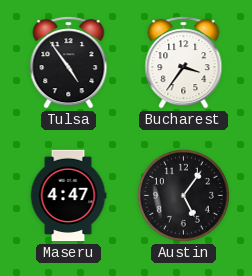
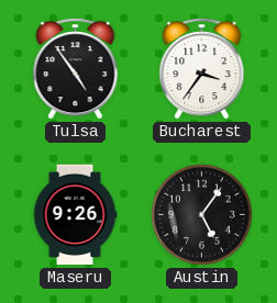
Maseru: 4:47 -> 9:26
